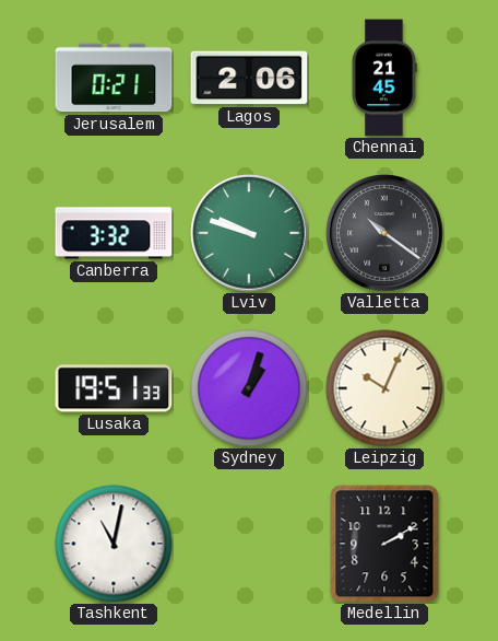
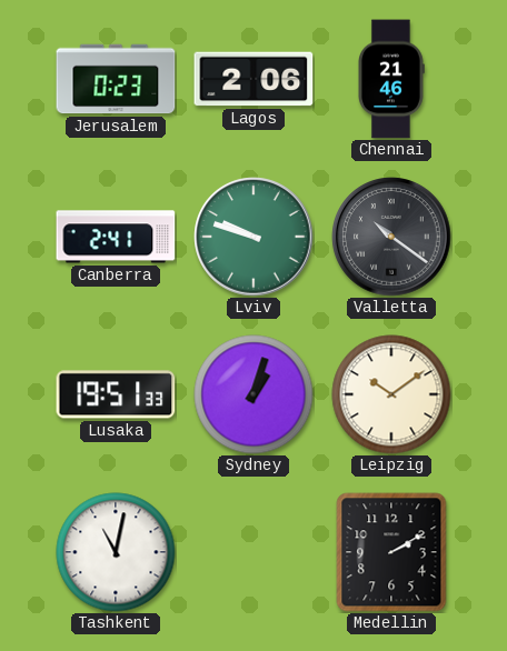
Jerusalem: 0:21 -> 0:23
Chennai: 21:45 -> 21:46
Canberra: 3:32 -> 2:41
Leipzig: 10:04 -> 10:09
